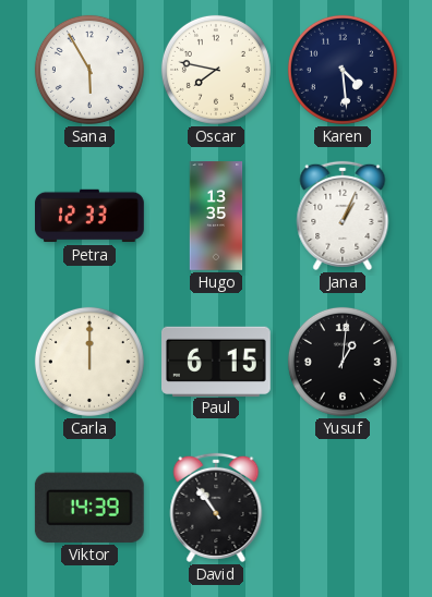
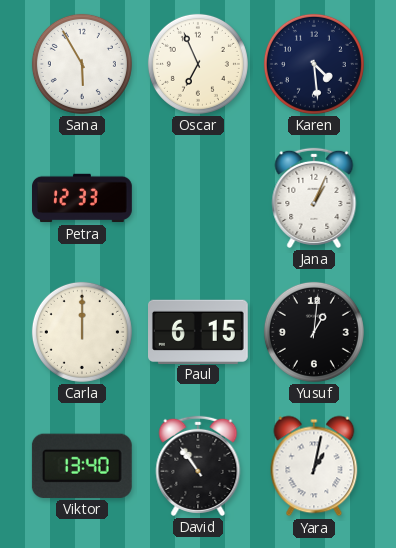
Oscar: 7:47 -> 6:56
Hugo: 13:35 -> none
Viktor: 14:39 -> 13:40
Yara: none -> 1:02
